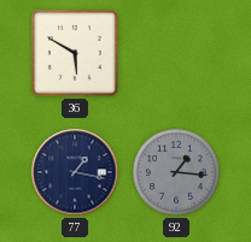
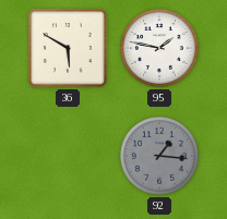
95: none -> 1:47
77: 1:17 -> none
